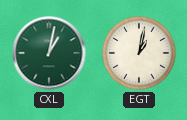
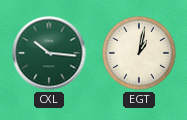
CXL: 1:02 -> 10:16
